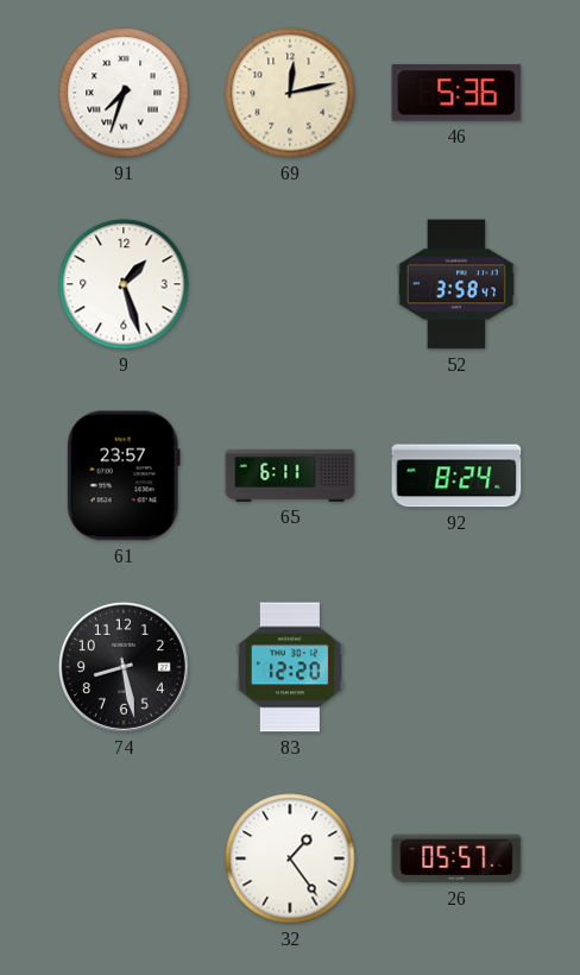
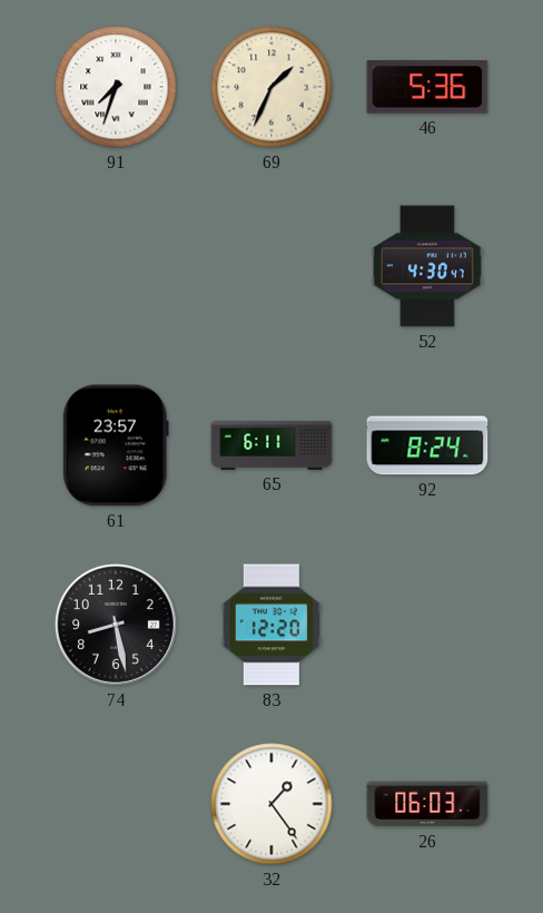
69: 12:13 -> 1:34
9: 1:27 -> none
52: 3:58 -> 4:30
26: 05:57 -> 06:03
